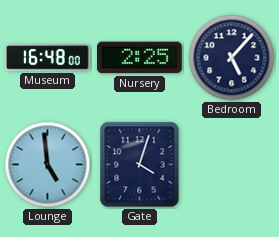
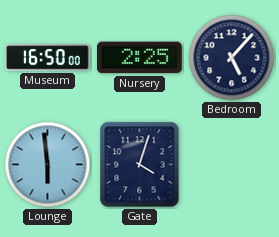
Museum: 16:48 -> 16:50
Lounge: 4:59 -> 5:59
